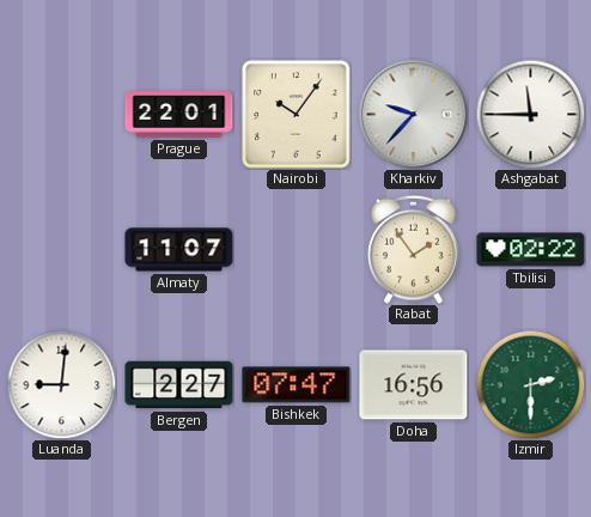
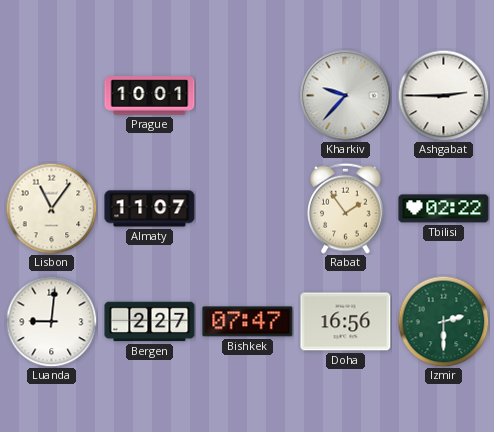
Prague: 22:01 -> 10:01
Nairobi: 10:06 -> none
Ashgabat: 11:45 -> 2:45
Lisbon: none -> 11:06
